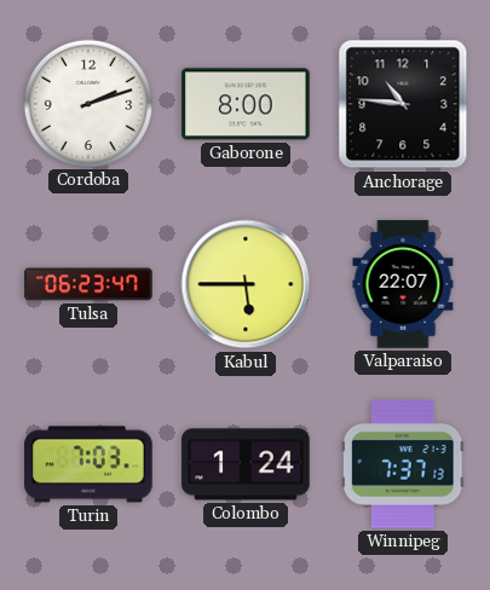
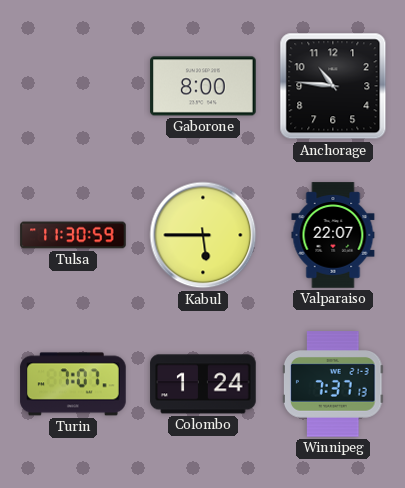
Cordoba: 2:12 -> none
Tulsa: 06:23 -> 11:30
Turin: 7:03 -> 7:07
